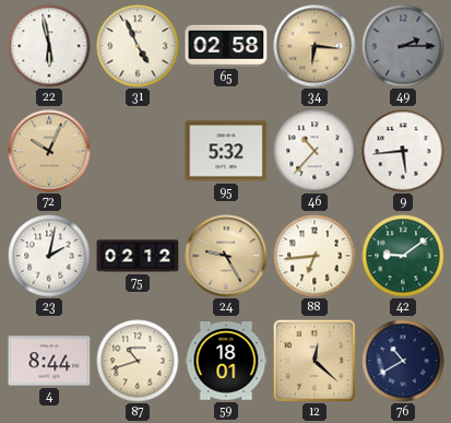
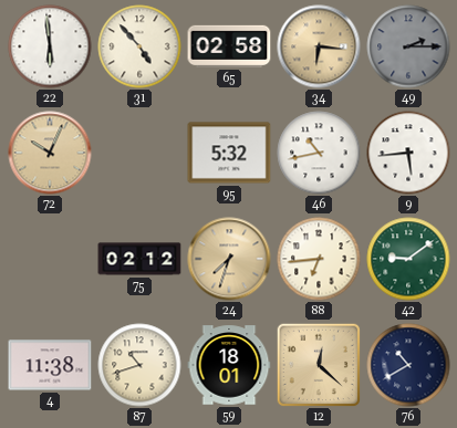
22: 5:58 -> 5:59
31: 4:56 -> 4:53
46: 10:37 -> 10:43
23: 2:02 -> none
24: 9:25 -> 7:33
4: 8:44 -> 11:38
